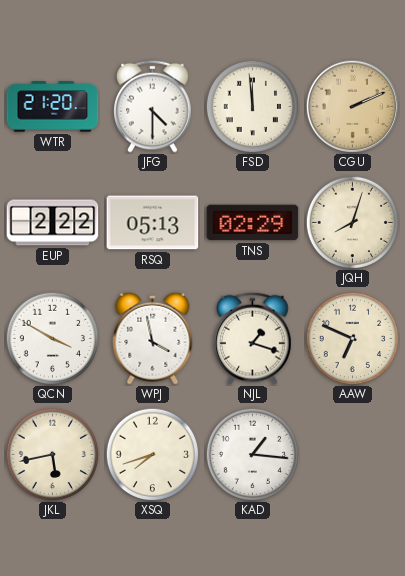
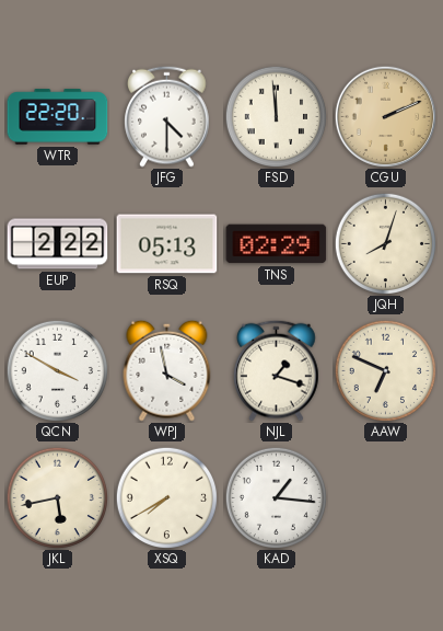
WTR: 21:20 -> 22:20
XSQ: 7:42 -> 7:40
